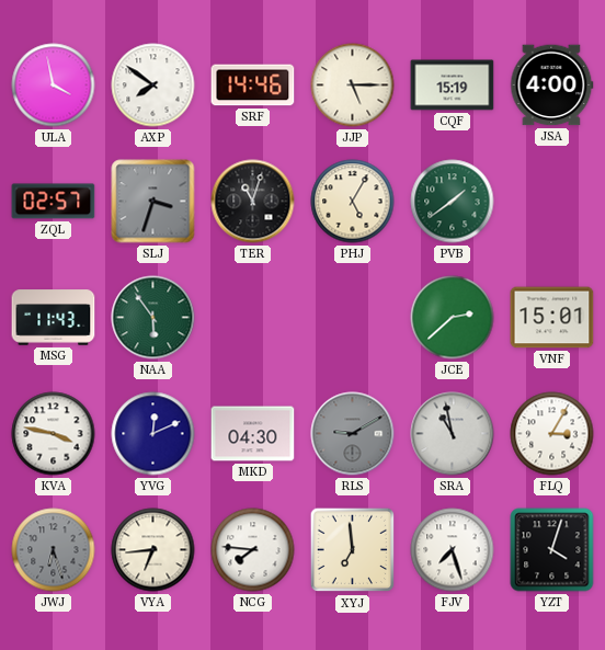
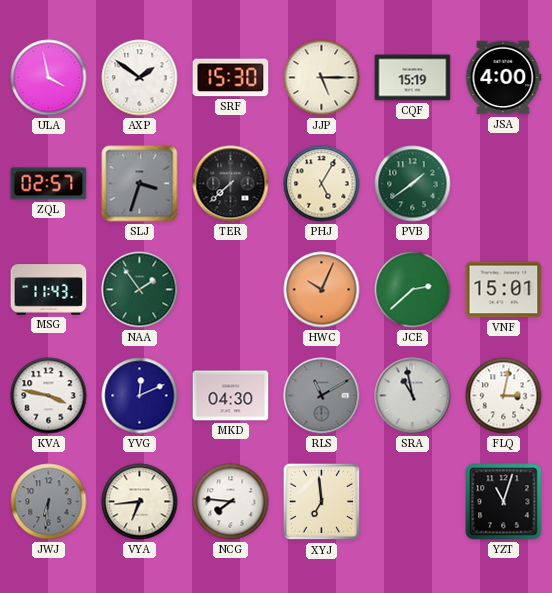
AXP: 7:51 -> 1:51
SRF: 14:46 -> 15:30
TER: 11:03 -> 7:38
NAA: 5:54 -> 1:54
HWC: none -> 10:04
RLS: 9:10 -> 11:10
FLQ: 3:05 -> 3:02
JWJ: 6:27 -> 6:31
FJV: 7:27 -> none
YZT: 4:03 -> 11:03
